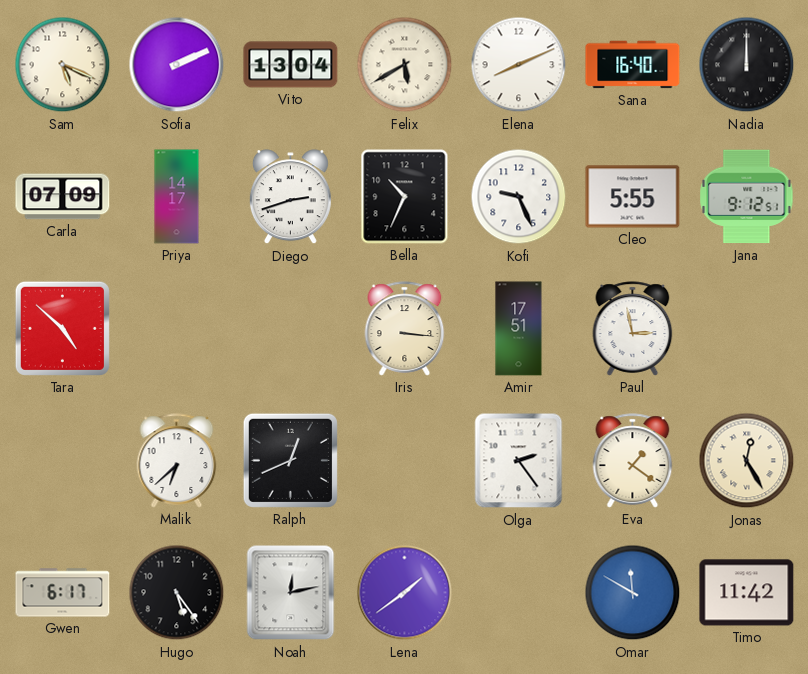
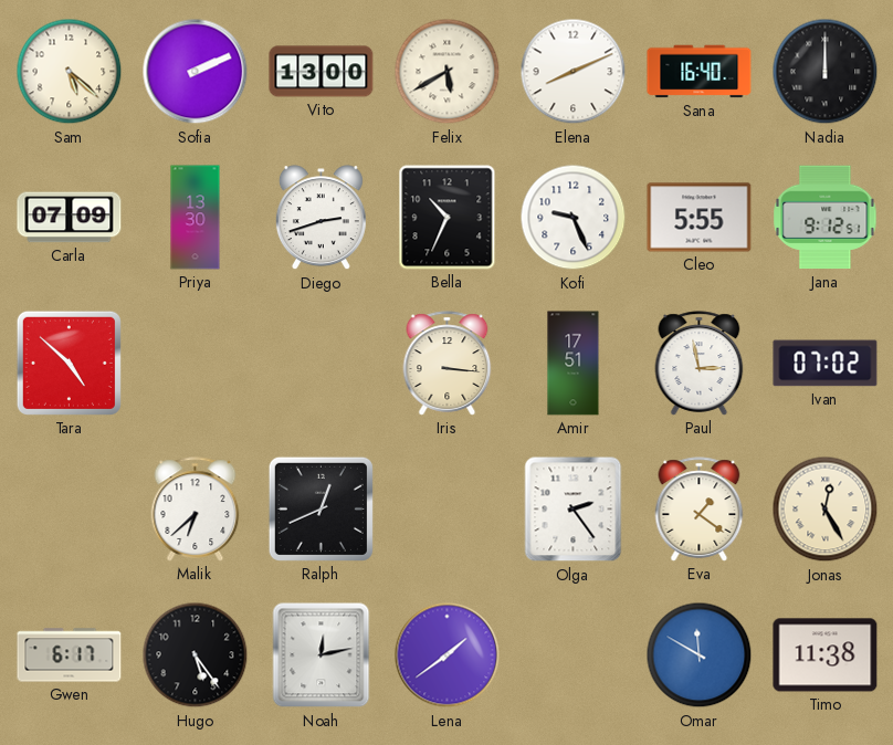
Sam: 5:19 -> 5:22
Vito: 13:04 -> 13:00
Priya: 14:17 -> 13:30
Ivan: none -> 07:02
Timo: 11:42 -> 11:38
